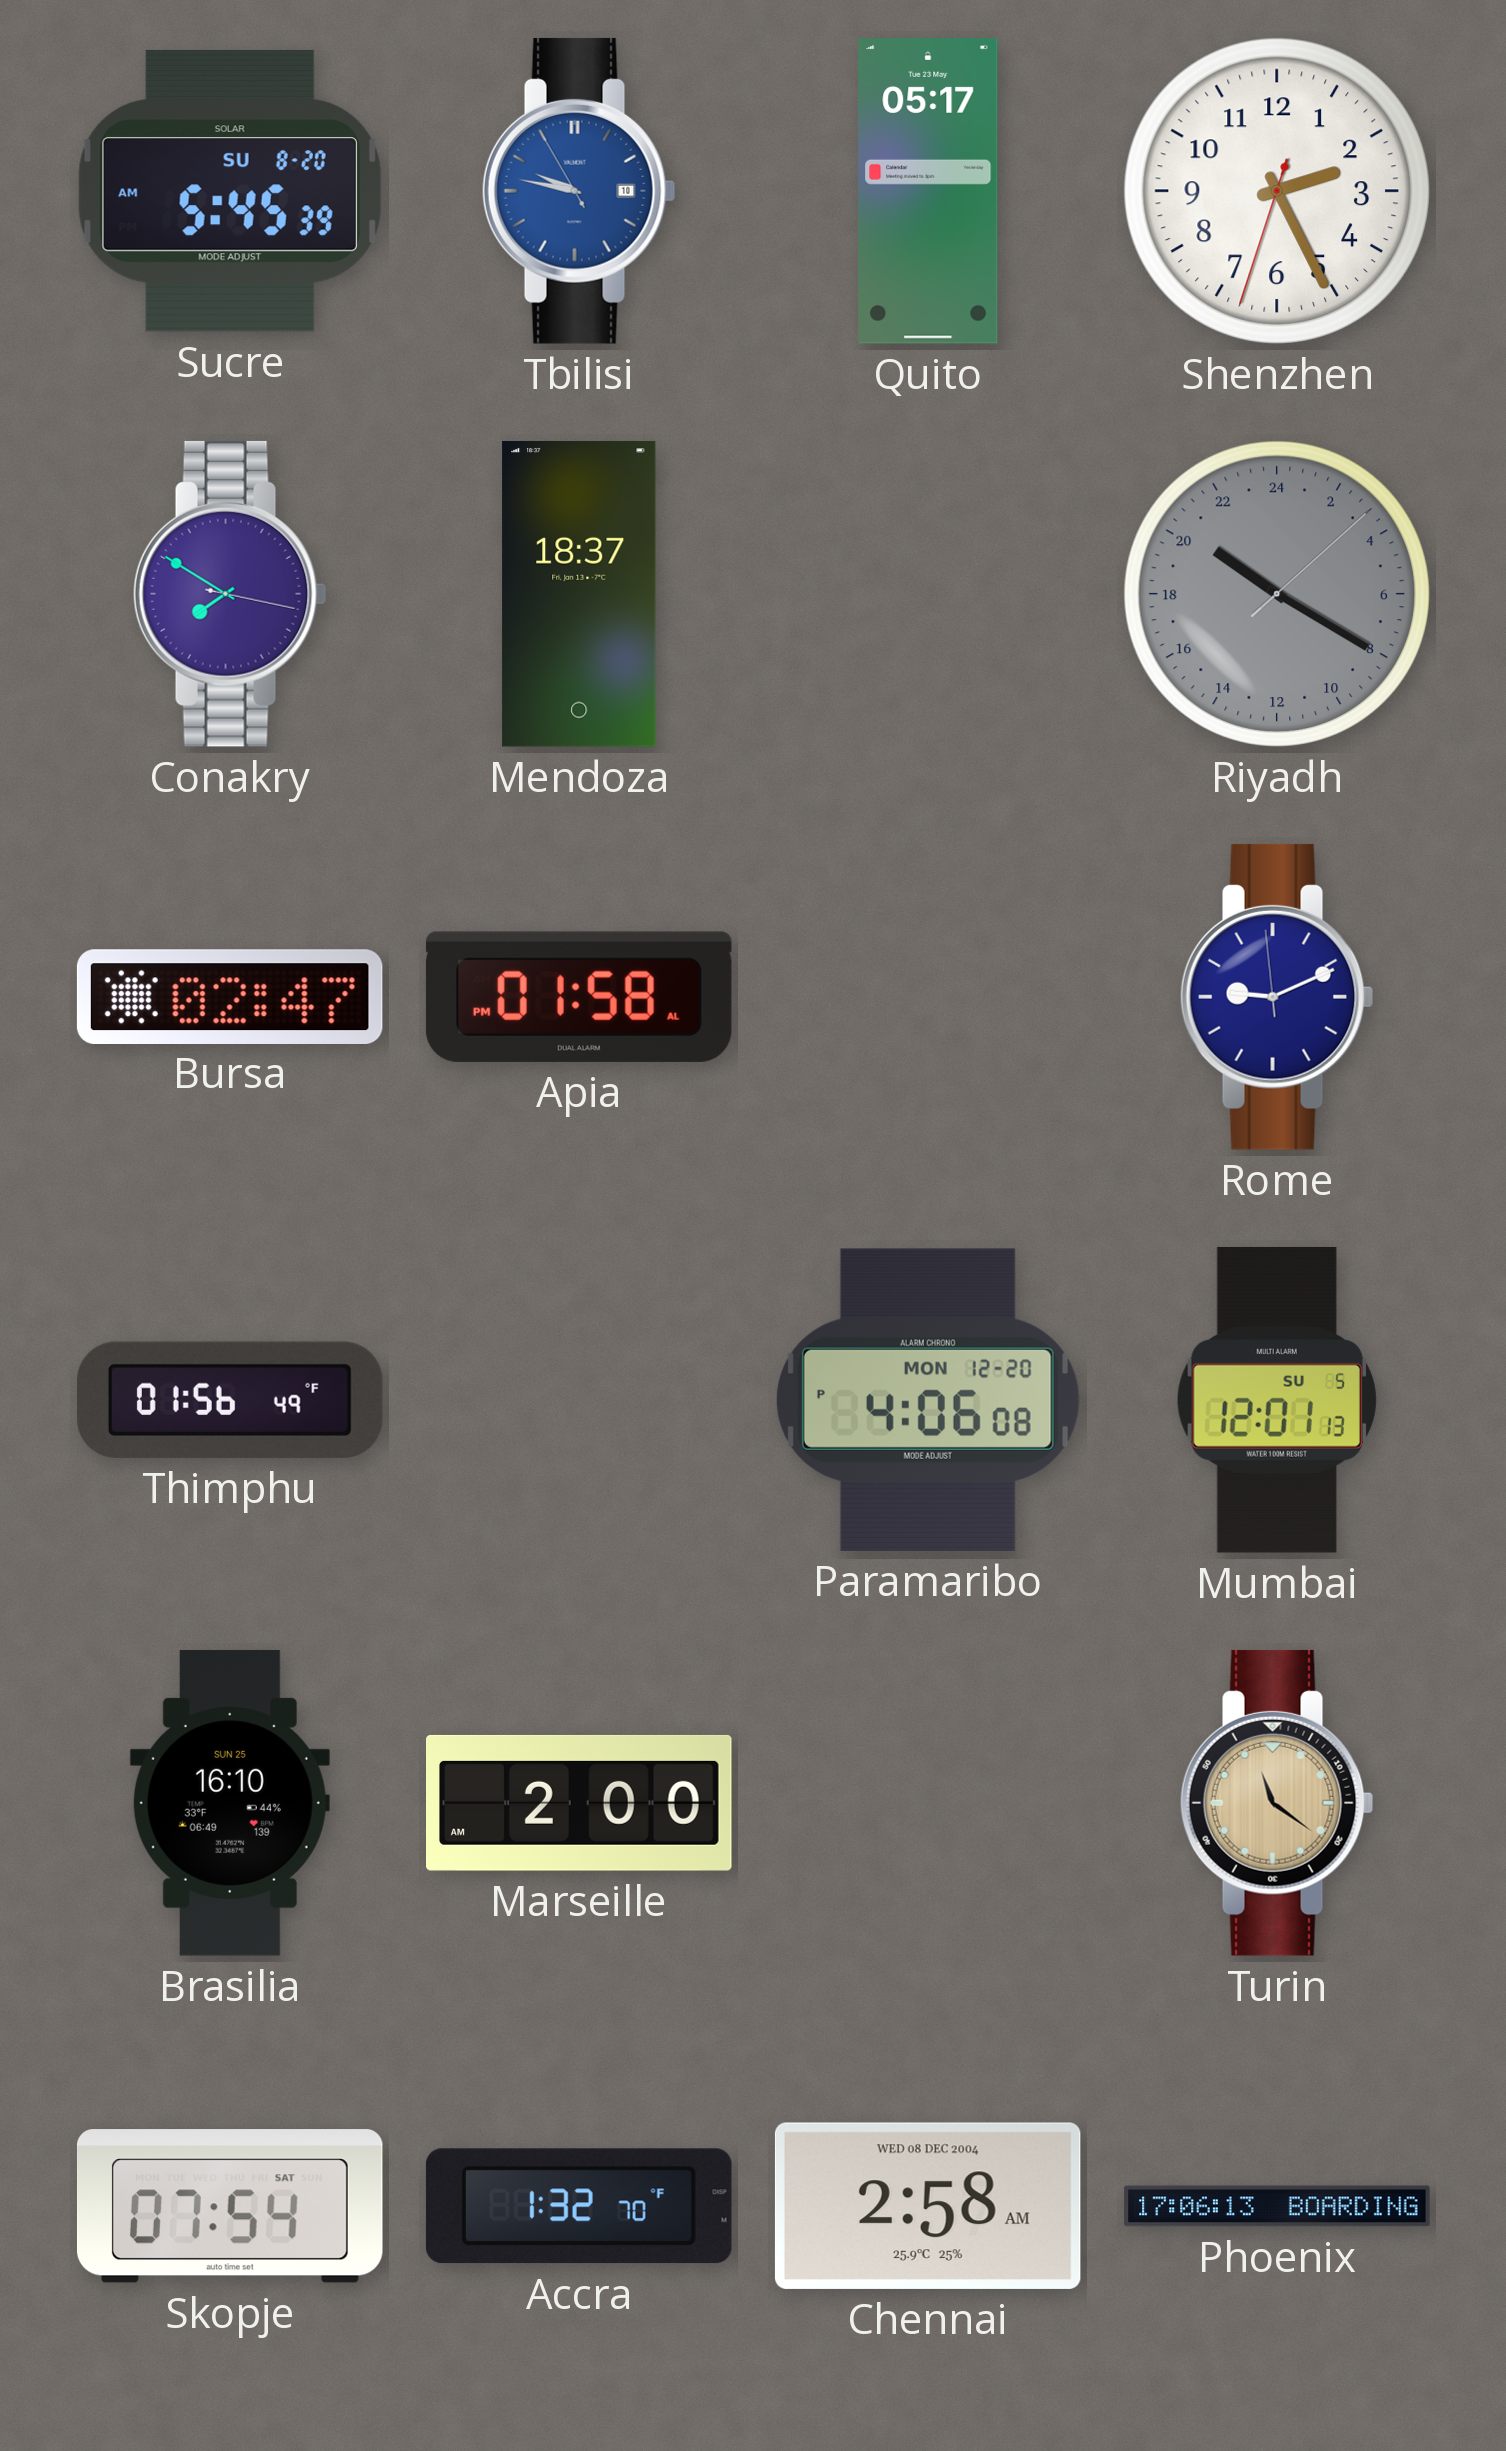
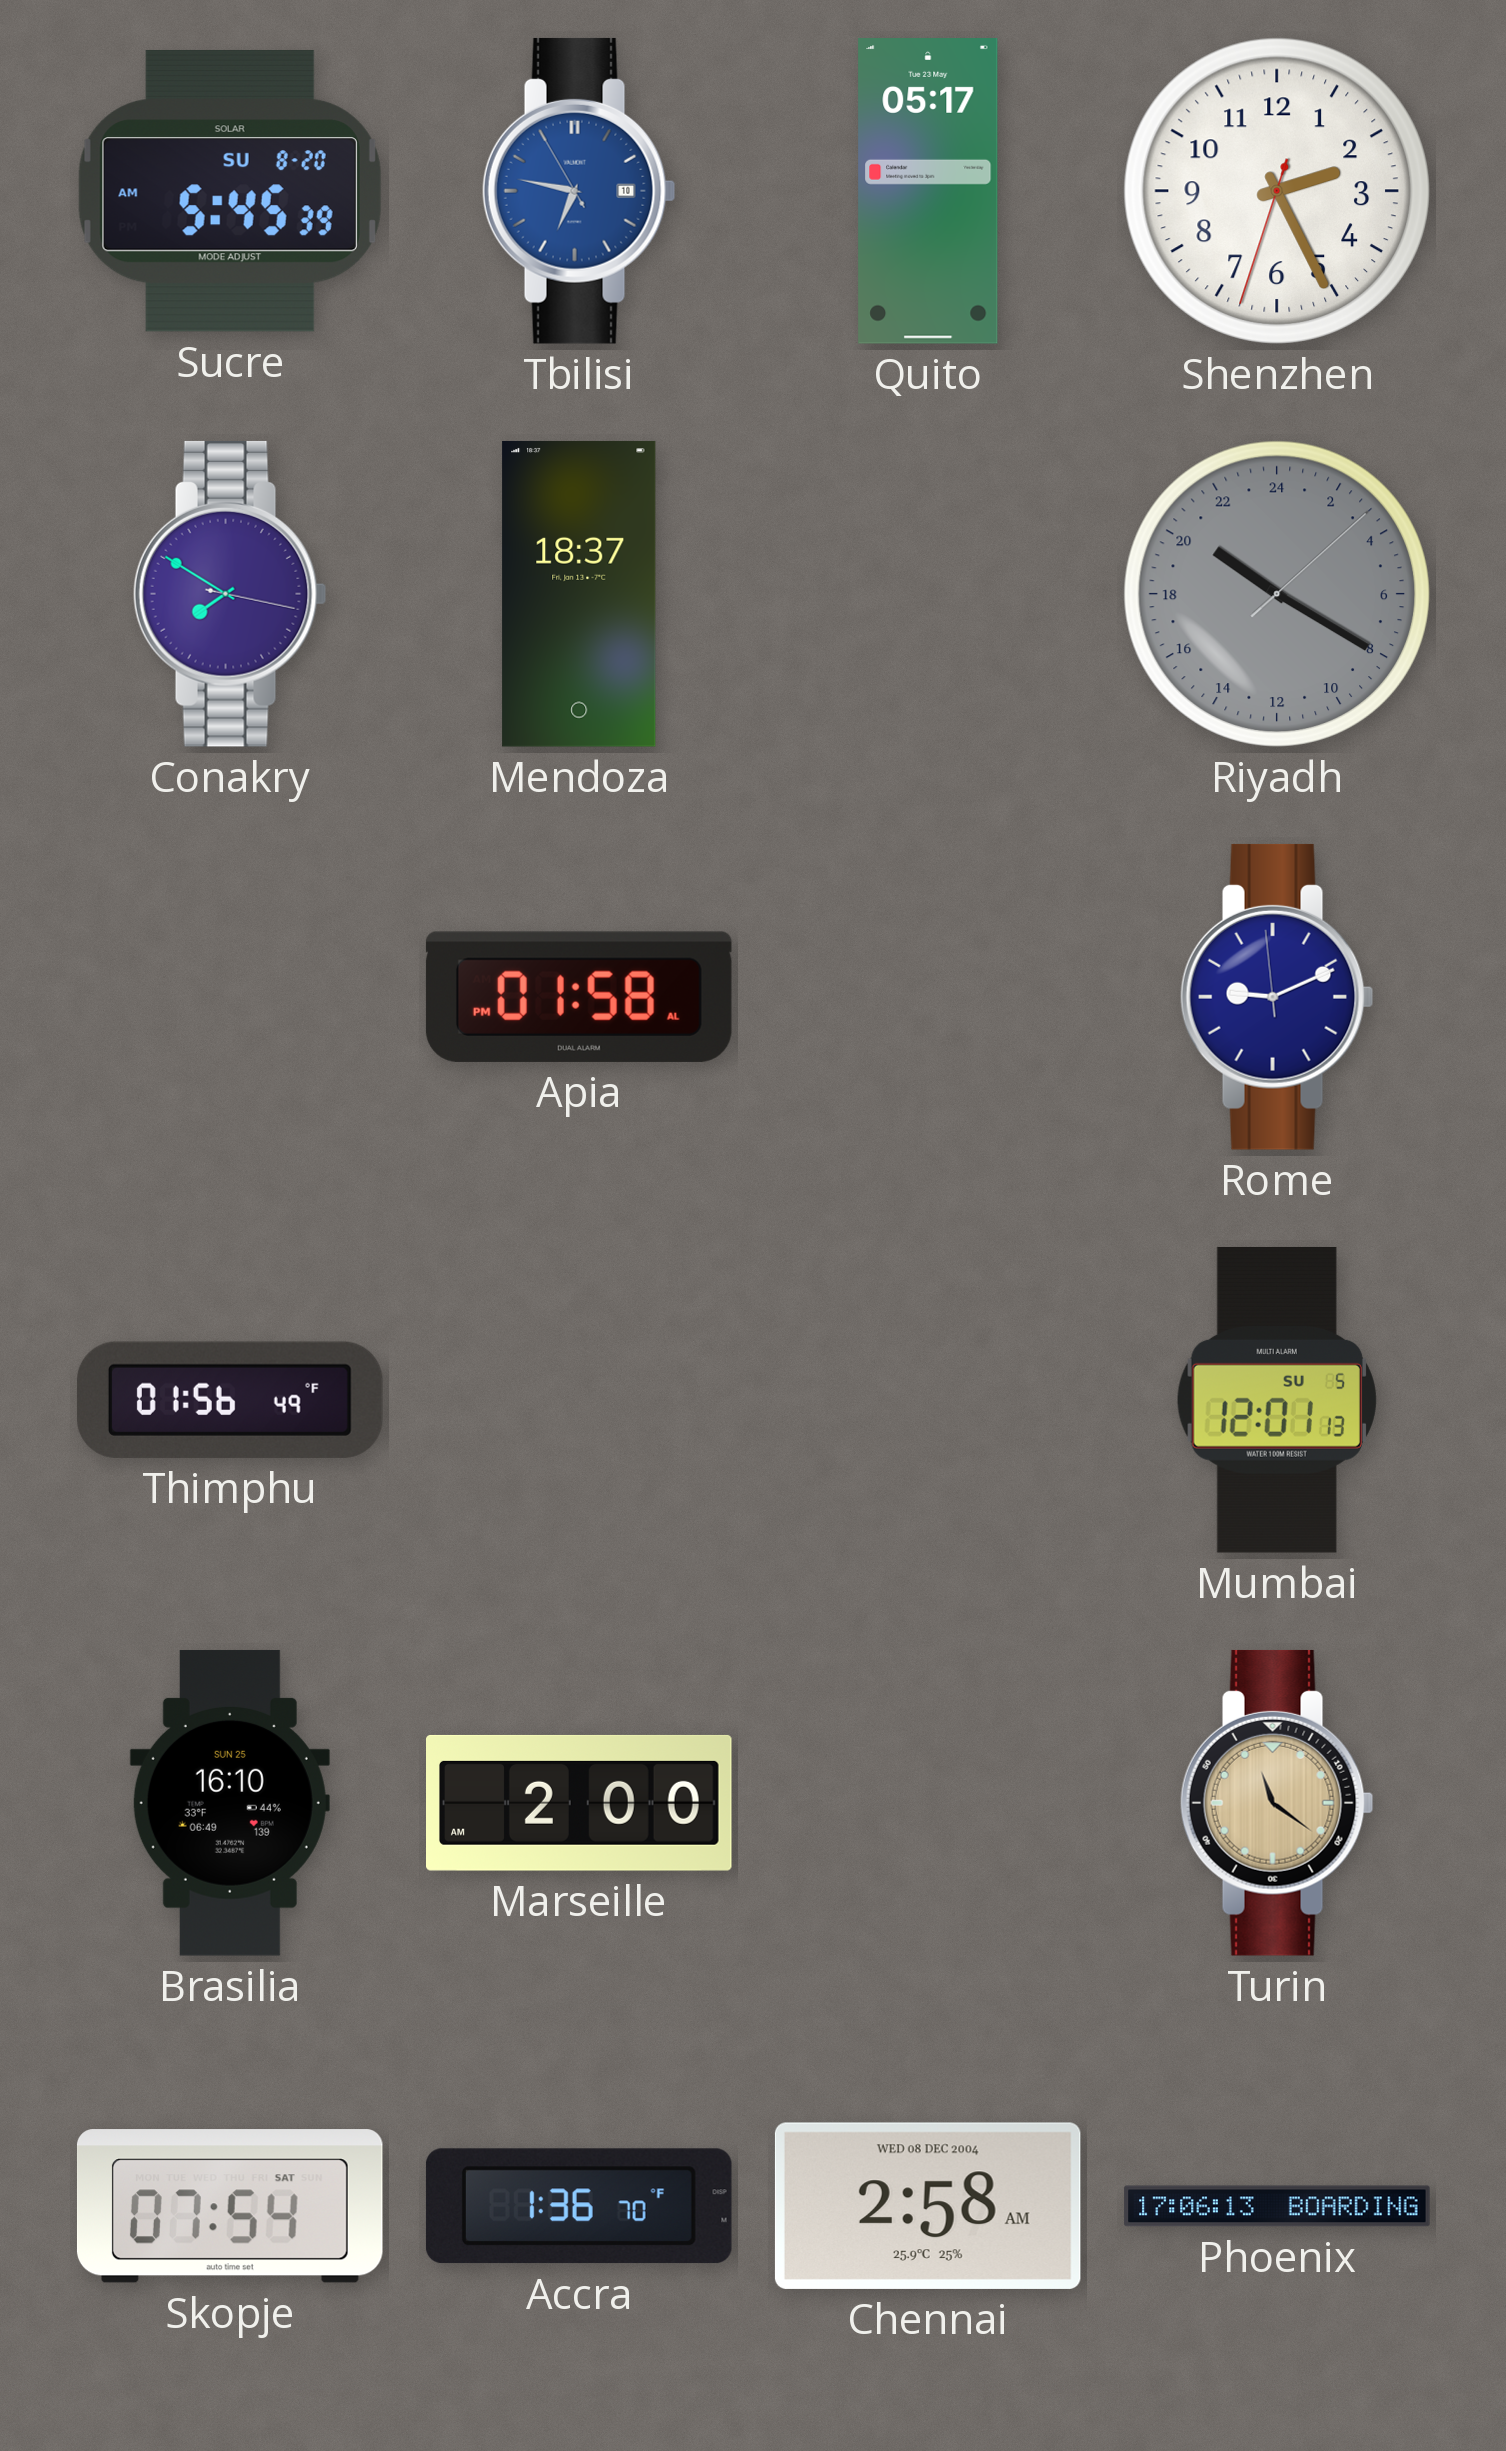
Tbilisi: 9:46 -> 6:46
Bursa: 02:47 -> none
Paramaribo: 4:06 -> none
Accra: 1:32 -> 1:36
